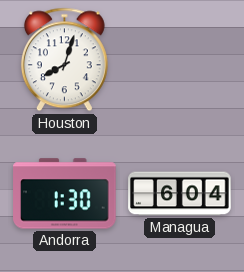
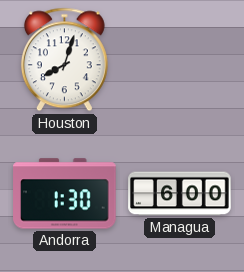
Managua: 6:04 -> 6:00
